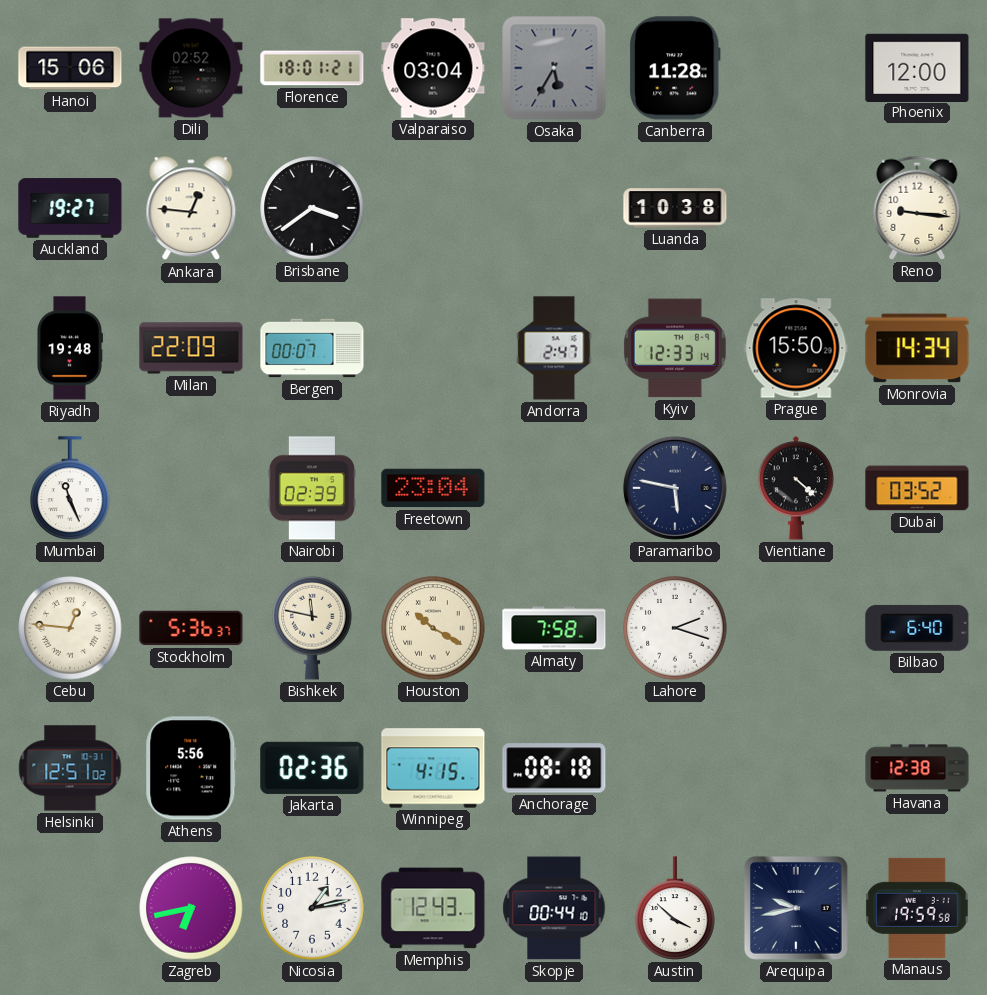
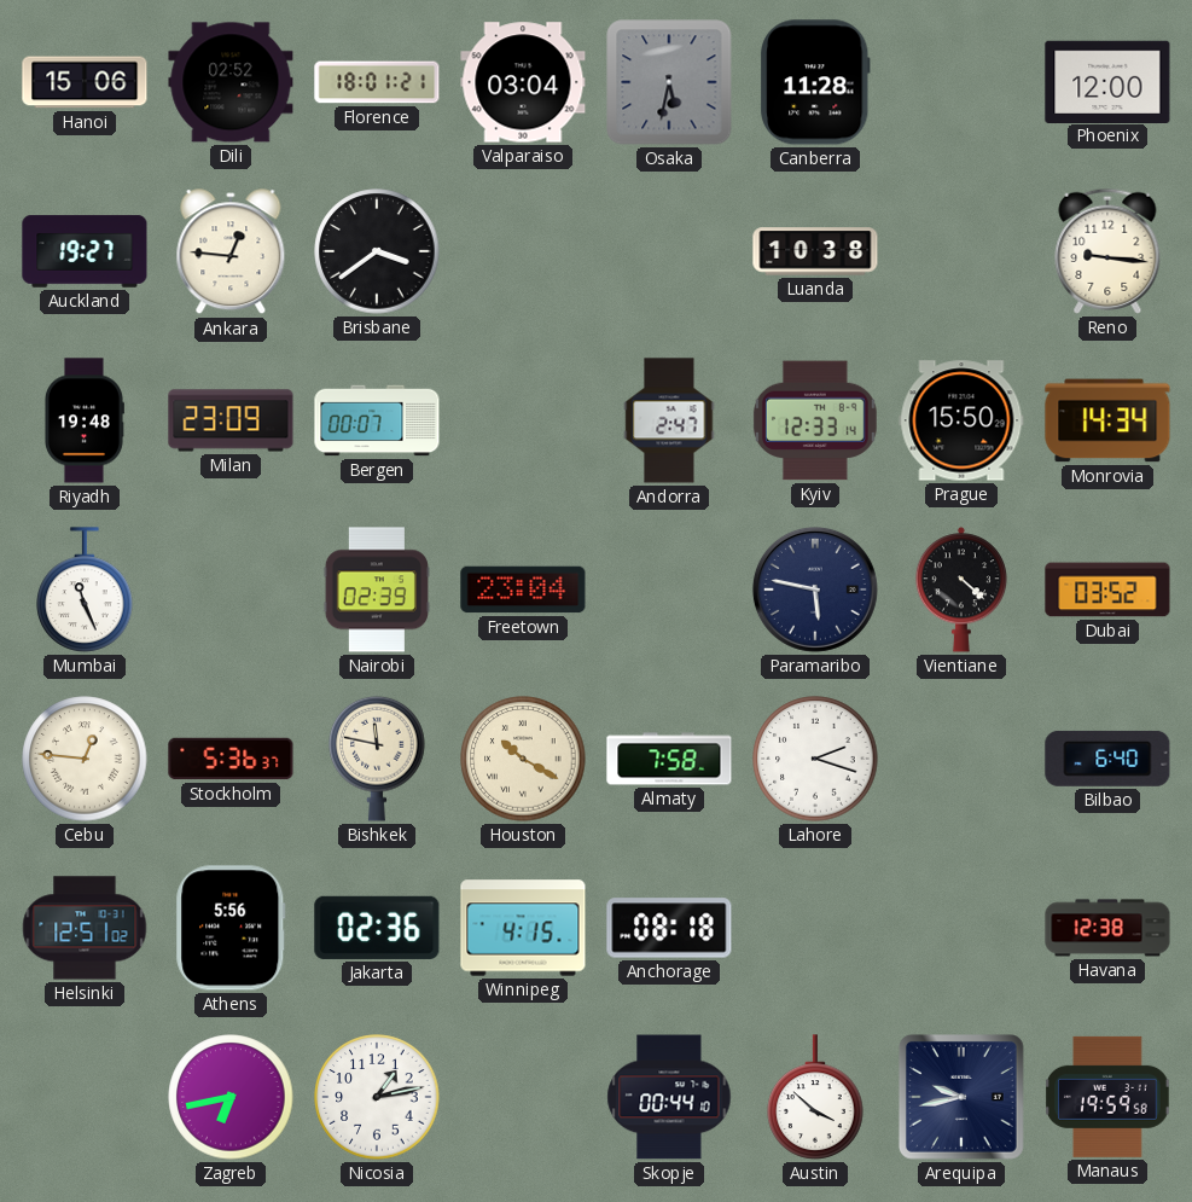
Osaka: 5:35 -> 5:32
Milan: 22:09 -> 23:09
Memphis: 12:43 -> none
